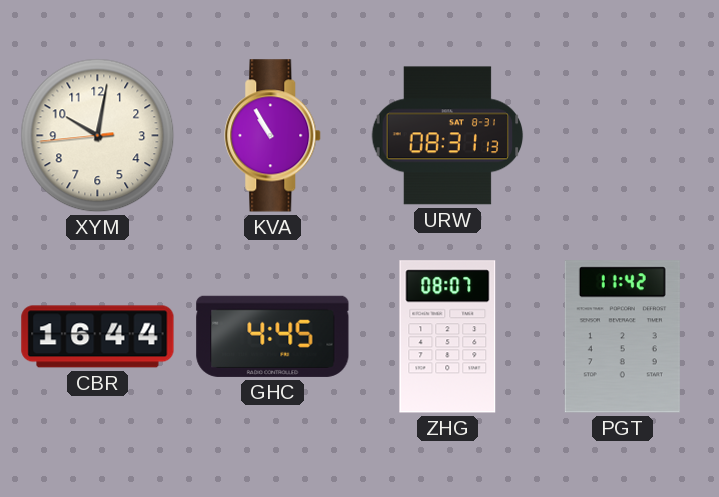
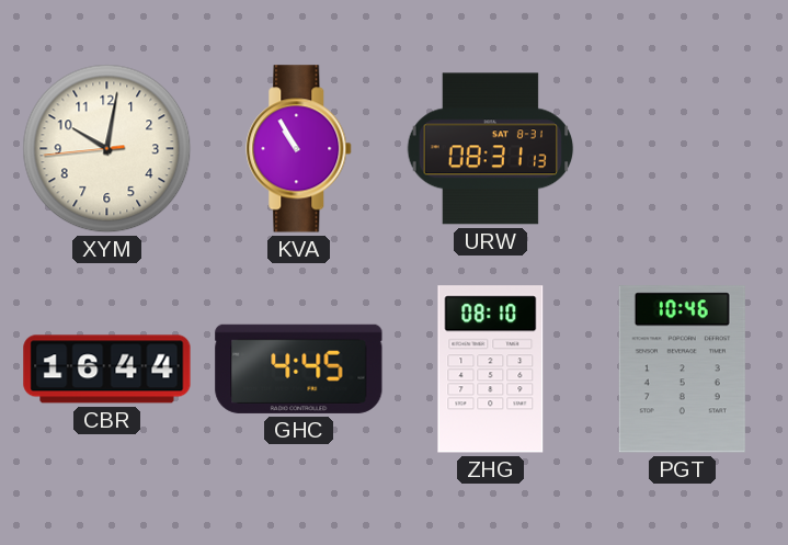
ZHG: 08:07 -> 08:10
PGT: 11:42 -> 10:46
